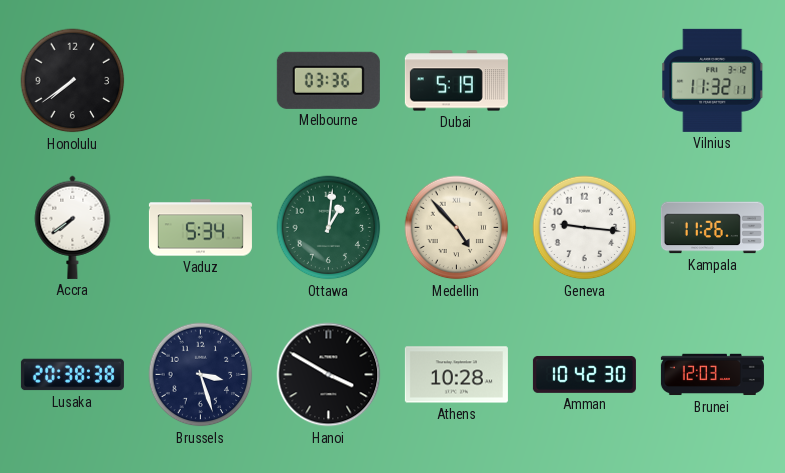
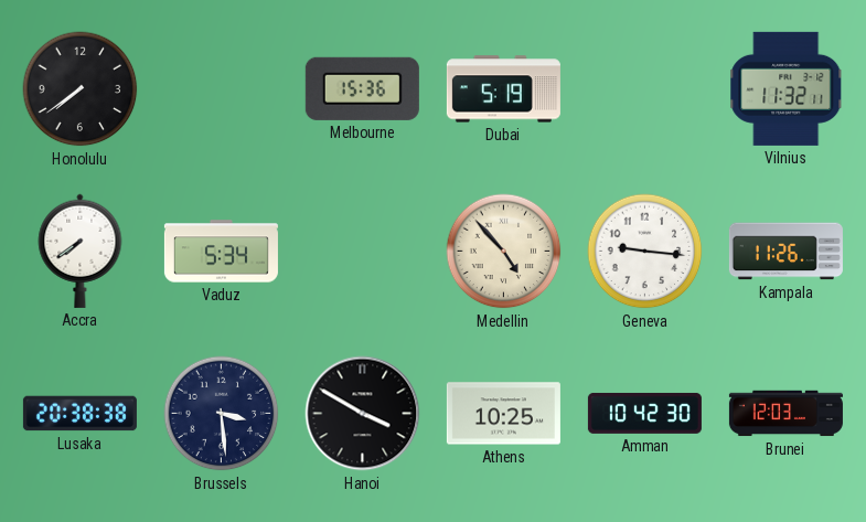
Melbourne: 03:36 -> 15:36
Ottawa: 1:01 -> none
Brussels: 3:27 -> 3:29
Athens: 10:28 -> 10:25
